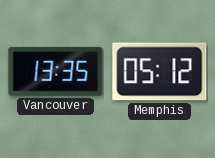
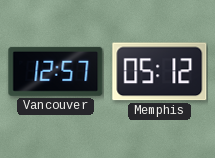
Vancouver: 13:35 -> 12:57
